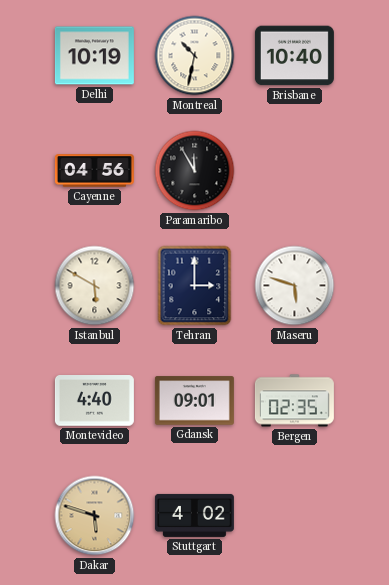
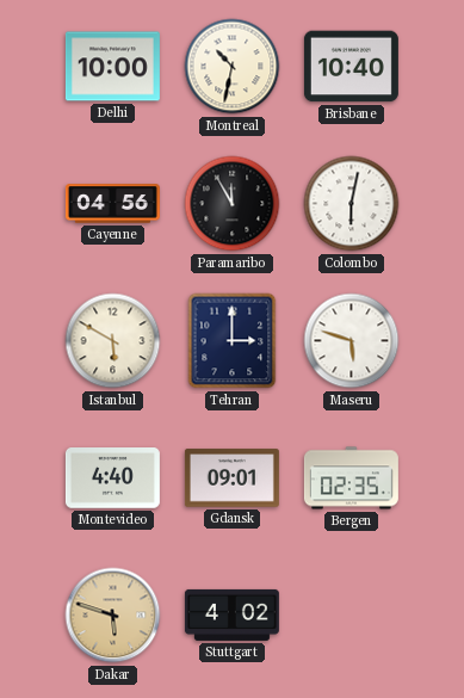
Delhi: 10:19 -> 10:00
Colombo: none -> 6:02
